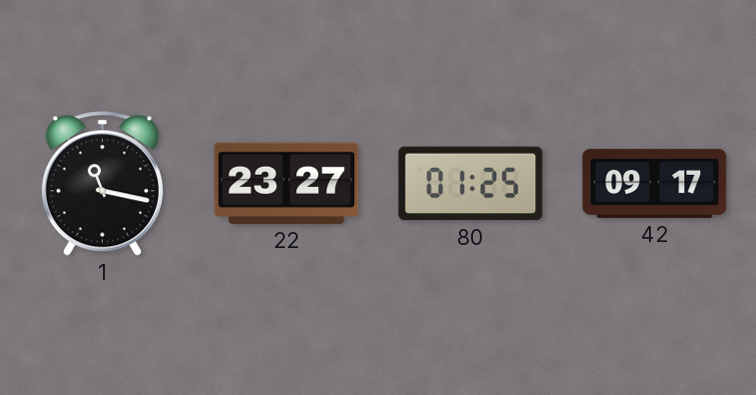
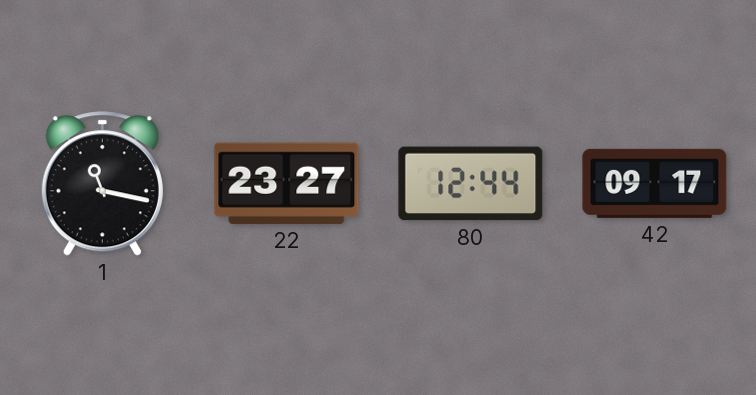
80: 01:25 -> 12:44
